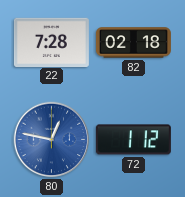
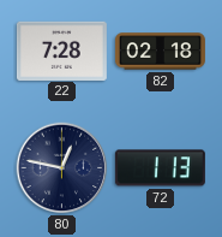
80 dial: blue -> navy
72: 1:12 -> 1:13
